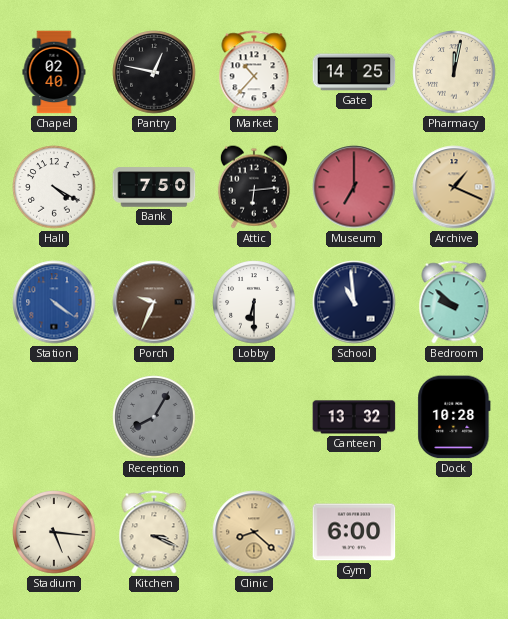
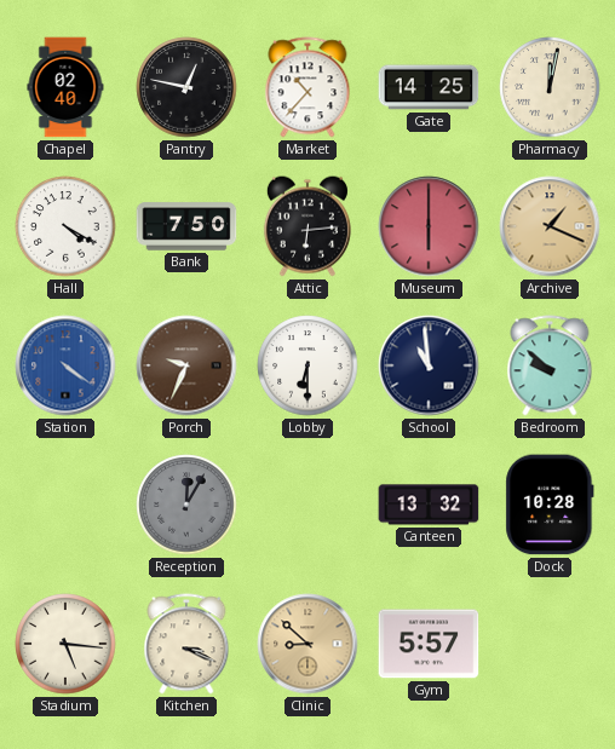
Museum: 7:00 -> 6:00
Reception: 8:05 -> 12:05
Clinic: 8:22 -> 8:52
Gym: 6:00 -> 5:57
